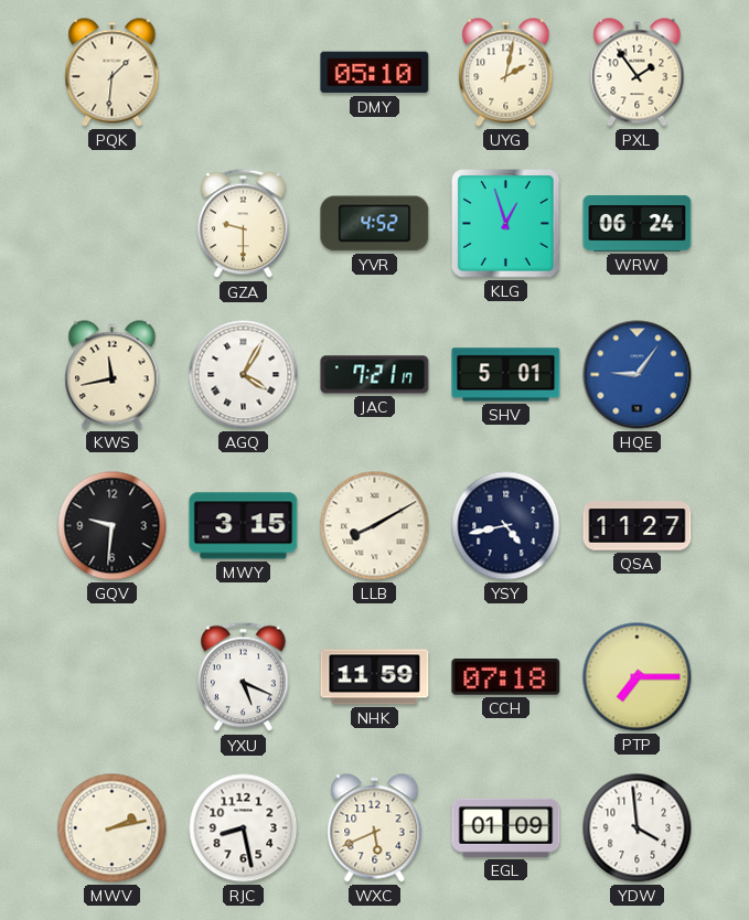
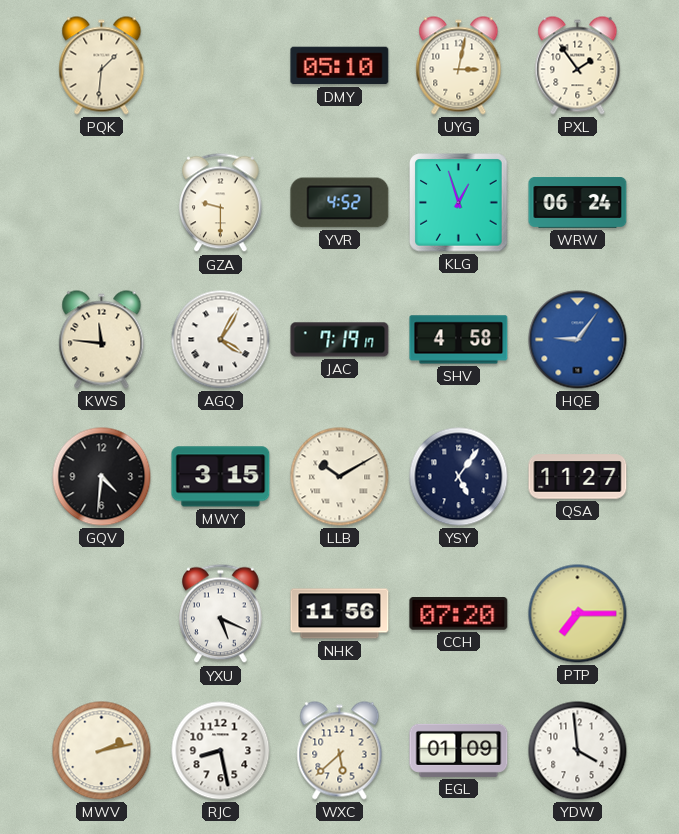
UYG: 2:02 -> 3:02
KWS: 11:43 -> 11:46
JAC: 7:21 -> 7:19
SHV: 5:01 -> 4:58
GQV: 9:31 -> 4:31
LLB: 8:10 -> 10:10
YSY: 4:43 -> 5:06
NHK: 11:59 -> 11:56
CCH: 07:18 -> 07:20
WXC: 5:41 -> 5:38
